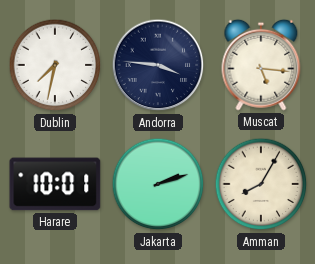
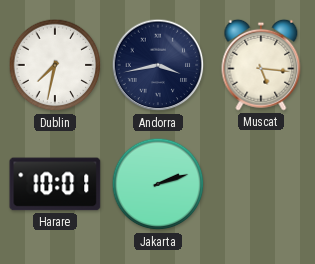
Andorra: 3:46 -> 3:43
Amman: 8:05 -> none
